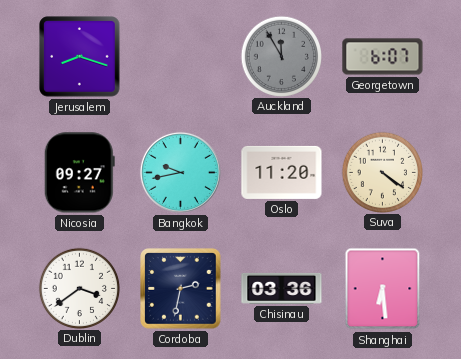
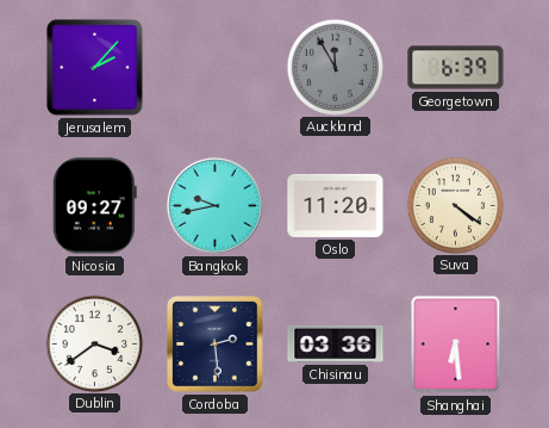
Jerusalem: 8:18 -> 2:07
Georgetown: 6:07 -> 6:39
Cordoba: 2:32 -> 2:29
